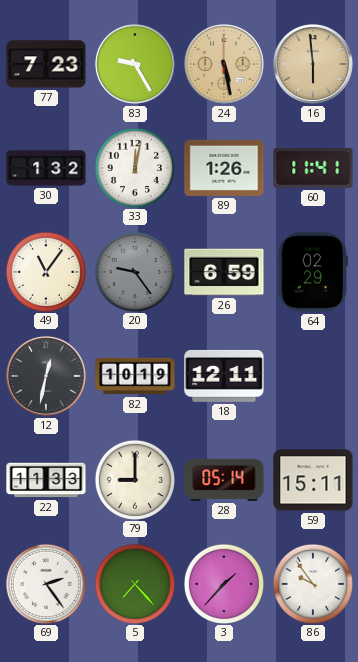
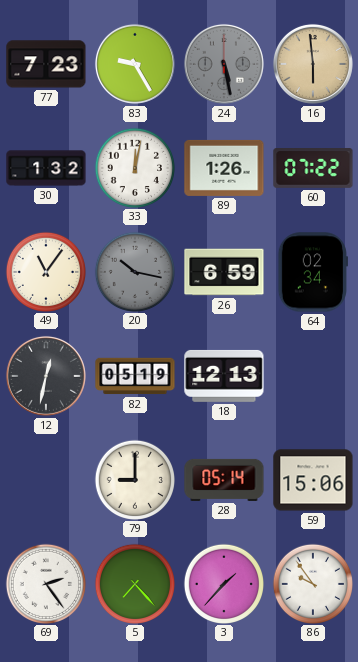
24 dial: champagne -> grey
60: 11:41 -> 07:22
20: 9:24 -> 10:17
64: 02:29 -> 02:34
82: 10:19 -> 05:19
18: 12:11 -> 12:13
22: 11:33 -> none
59: 15:11 -> 15:06
